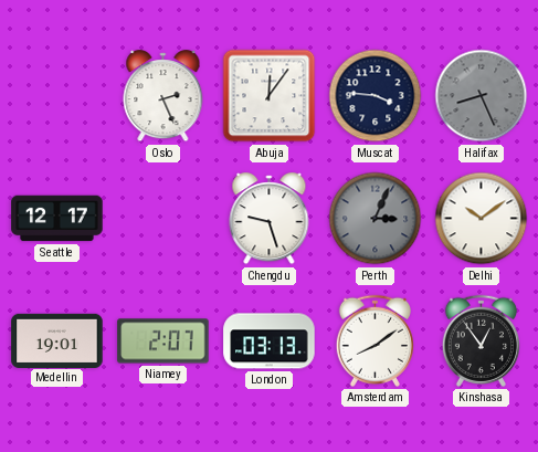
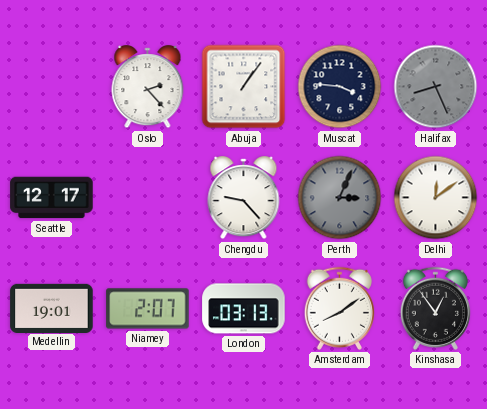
Oslo: 2:26 -> 2:23
Abuja: 12:06 -> 1:06
Chengdu: 9:27 -> 9:23
Delhi: 10:09 -> 12:09
